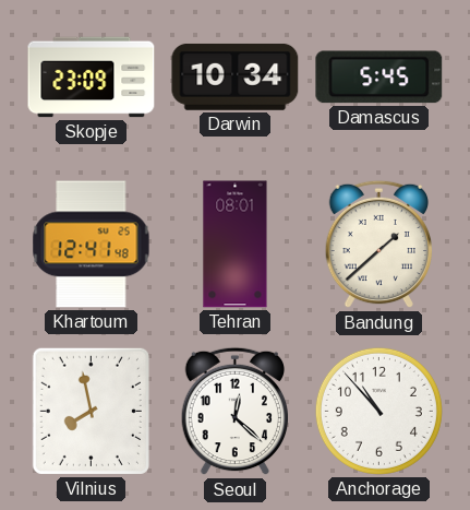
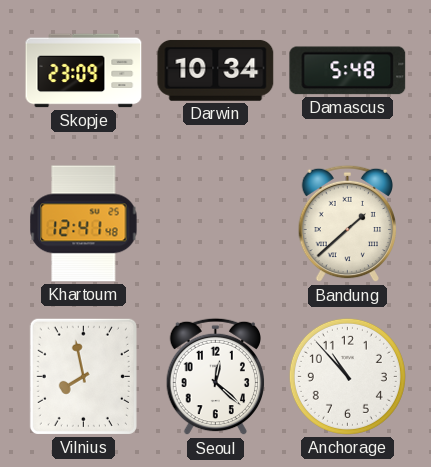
Damascus: 5:45 -> 5:48
Tehran: 08:01 -> none
